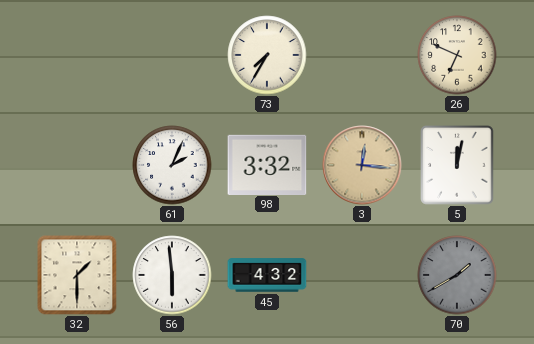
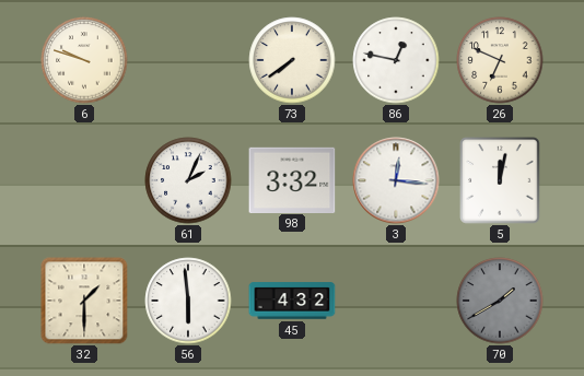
6: none -> 9:48
73: 7:35 -> 7:39
86: none -> 12:47
3 dial: champagne -> white
